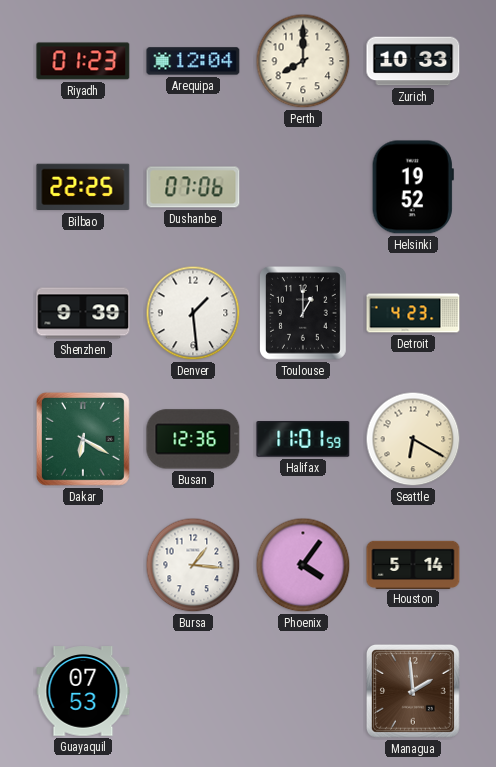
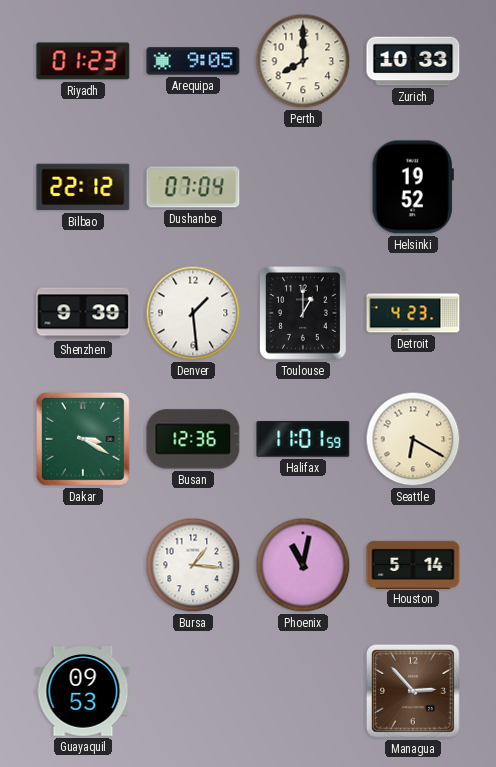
Arequipa: 12:04 -> 9:05
Bilbao: 22:25 -> 22:12
Dushanbe: 07:06 -> 07:04
Dakar: 6:20 -> 3:20
Phoenix: 4:06 -> 11:02
Guayaquil: 07:53 -> 09:53
Managua: 1:59 -> 2:53
